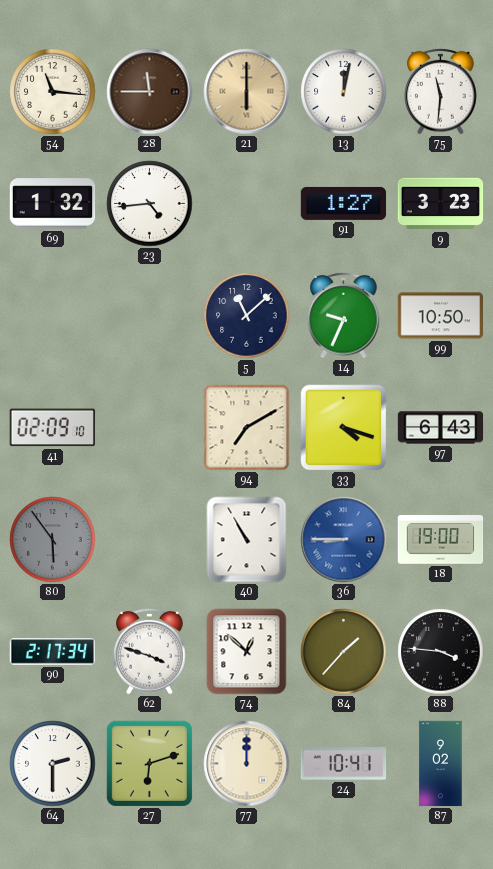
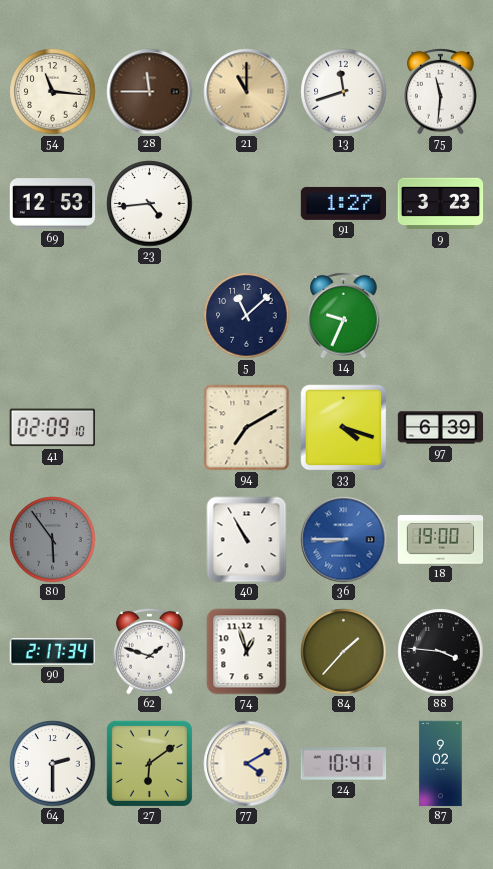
21: 6:00 -> 11:00
13: 12:02 -> 11:42
69: 1:32 -> 12:53
99: 10:50 -> none
97: 6:43 -> 6:39
62: 3:48 -> 1:48
74: 12:52 -> 12:57
27: 6:12 -> 6:09
77: 12:00 -> 4:10
